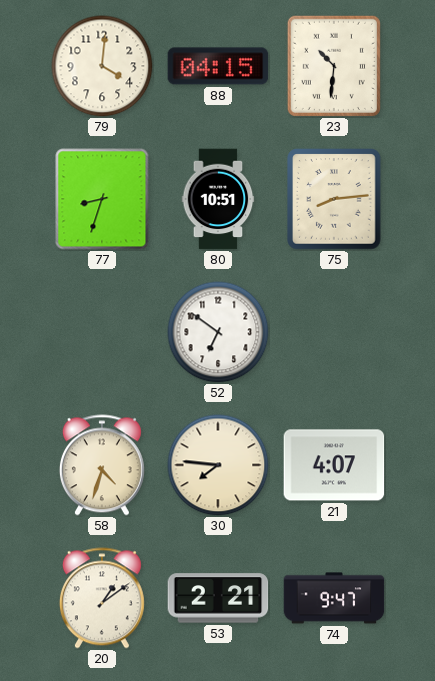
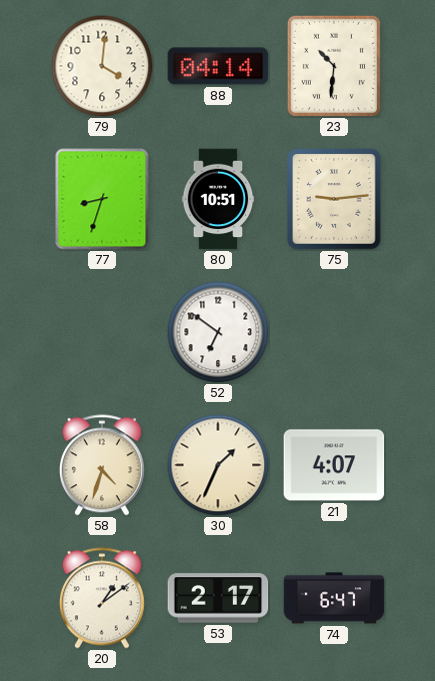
88: 04:15 -> 04:14
75: 8:14 -> 9:14
30: 7:46 -> 1:34
53: 2:21 -> 2:17
74: 9:47 -> 6:47
